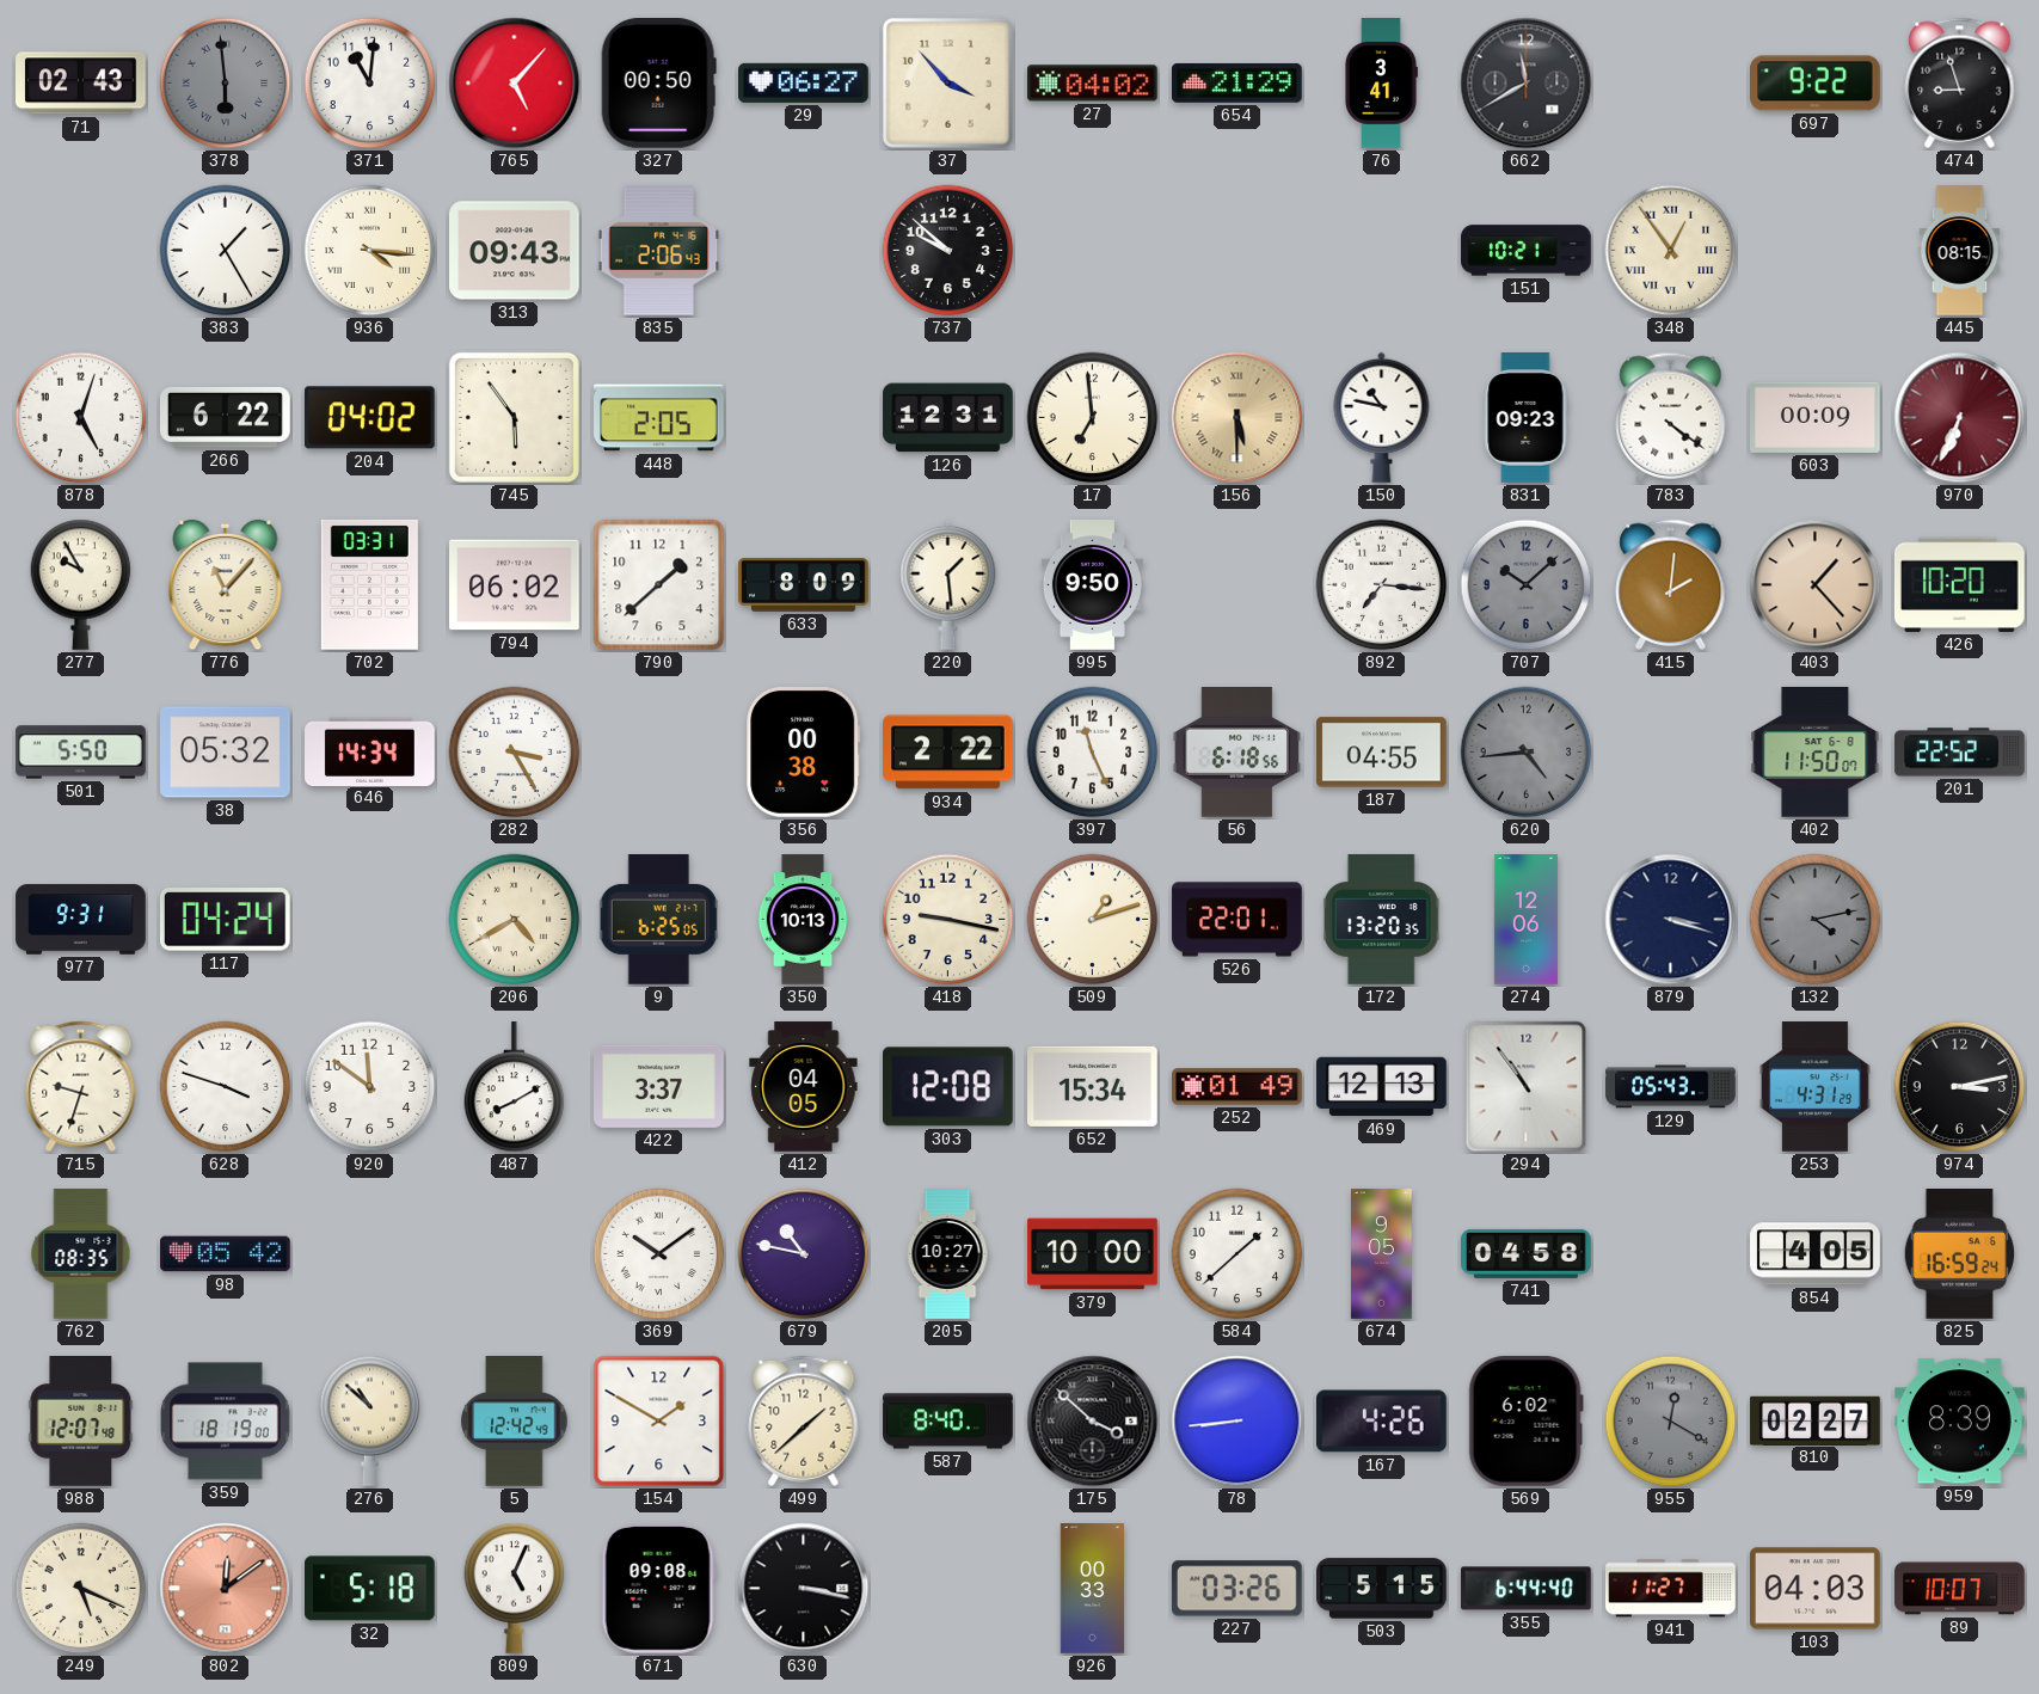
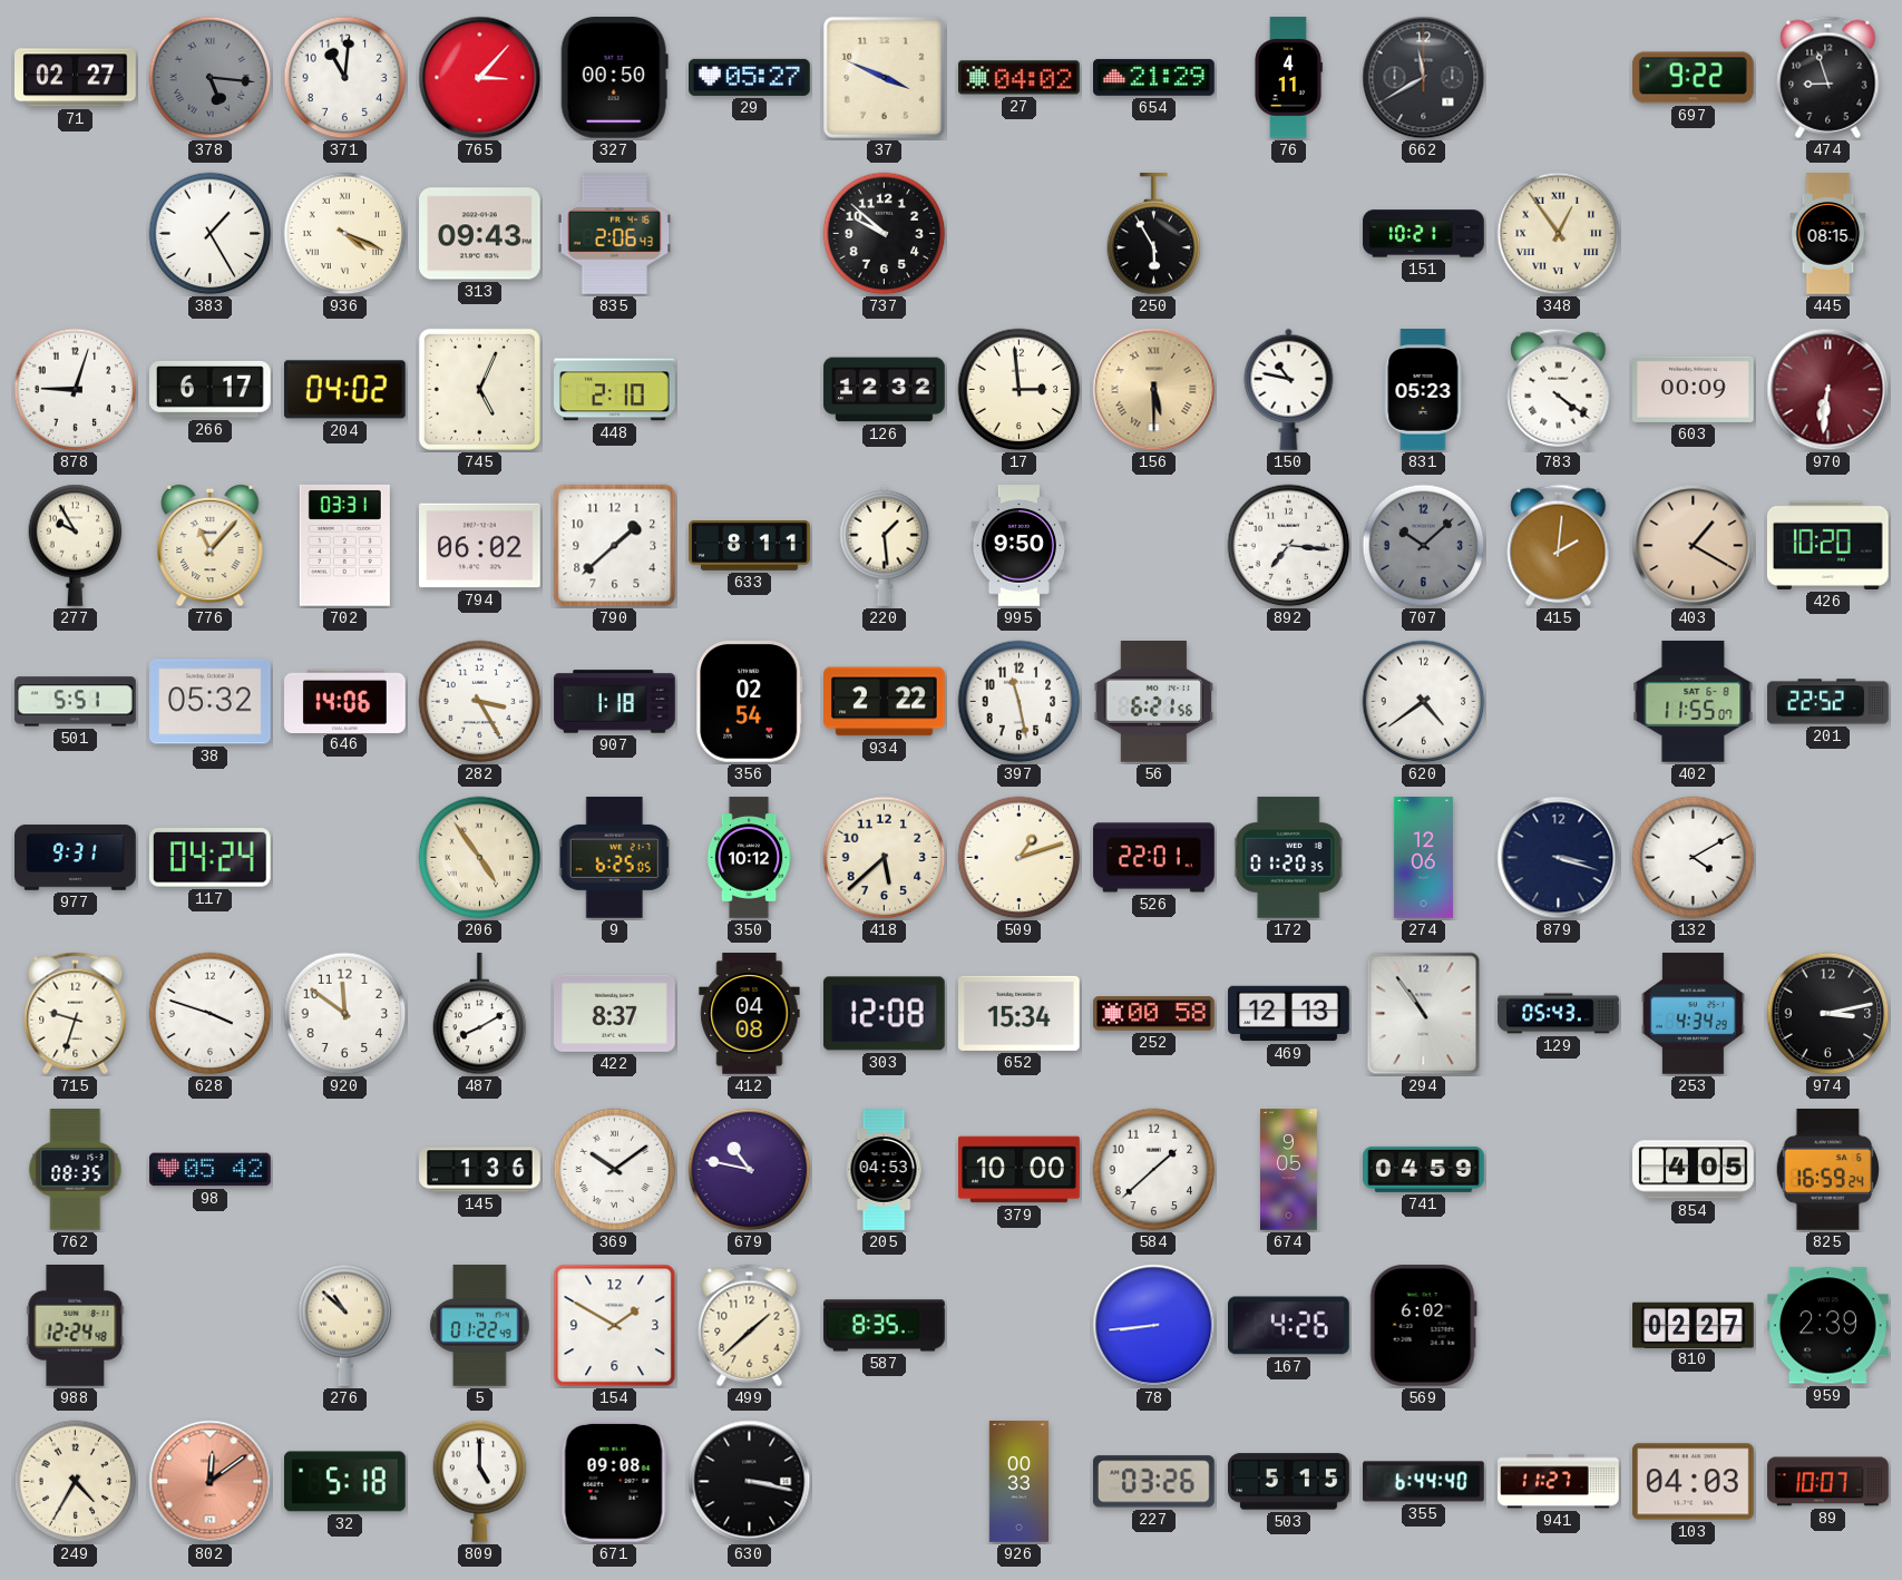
71: 02:43 -> 02:27
378: 5:59 -> 5:16
765: 5:07 -> 3:07
29: 06:27 -> 05:27
37: 3:53 -> 3:49
76: 3:41 -> 4:11
936: 4:16 -> 4:19
250: none -> 5:55
878: 5:03 -> 9:03
266: 6:22 -> 6:17
745: 5:54 -> 5:04
448: 2:05 -> 2:10
126: 12:31 -> 12:32
17: 6:59 -> 2:59
831: 09:23 -> 05:23
970: 6:34 -> 6:31
633: 8:09 -> 8:11
403: 1:23 -> 1:20
501: 5:50 -> 5:51
646: 14:34 -> 14:06
907: none -> 1:18
356: 00:38 -> 02:54
397: 11:26 -> 11:28
56: 6:18 -> 6:21
187: 04:55 -> none
620: 4:44 -> 4:39
620 dial: grey -> white
402: 11:50 -> 11:55
206: 4:40 -> 4:54
350: 10:13 -> 10:12
418: 9:17 -> 5:38
172: 13:20 -> 01:20
132: 4:13 -> 4:10
132 dial: grey -> white
422: 3:37 -> 8:37
412: 04:05 -> 04:08
252: 01:49 -> 00:58
253: 4:31 -> 4:34
145: none -> 1:36
205: 10:27 -> 04:53
741: 04:58 -> 04:59
988: 12:07 -> 12:24
359: 18:19 -> none
5: 12:42 -> 01:22
587: 8:40 -> 8:35
175: 3:52 -> none
955: 12:20 -> none
959: 8:39 -> 2:39
249: 5:19 -> 4:35
809: 5:04 -> 5:00
